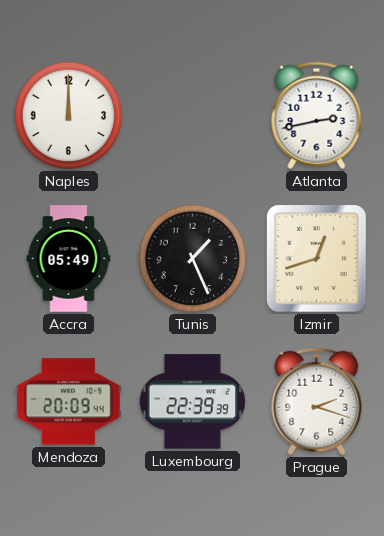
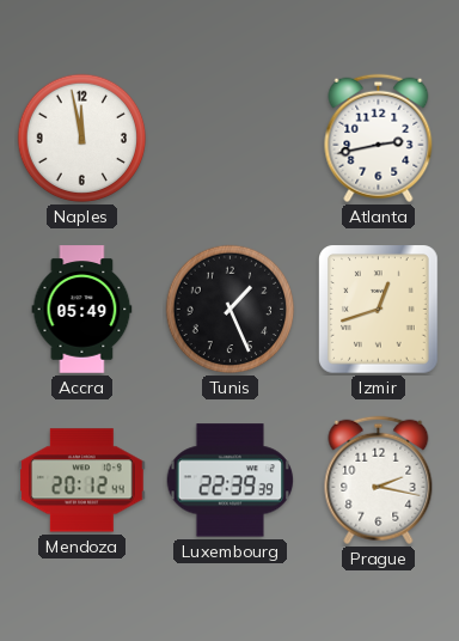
Naples: 12:00 -> 11:58
Mendoza: 20:09 -> 20:12
Prague: 2:18 -> 2:17
